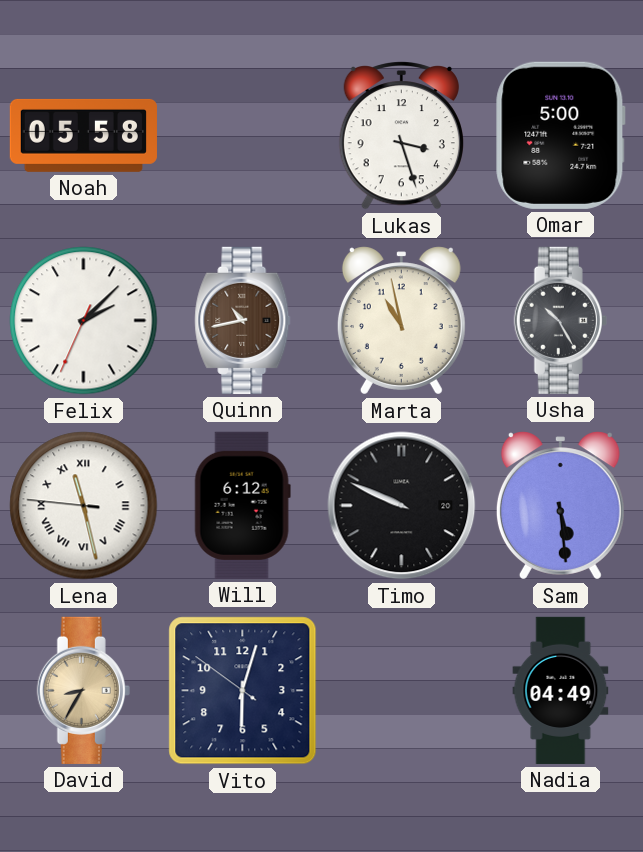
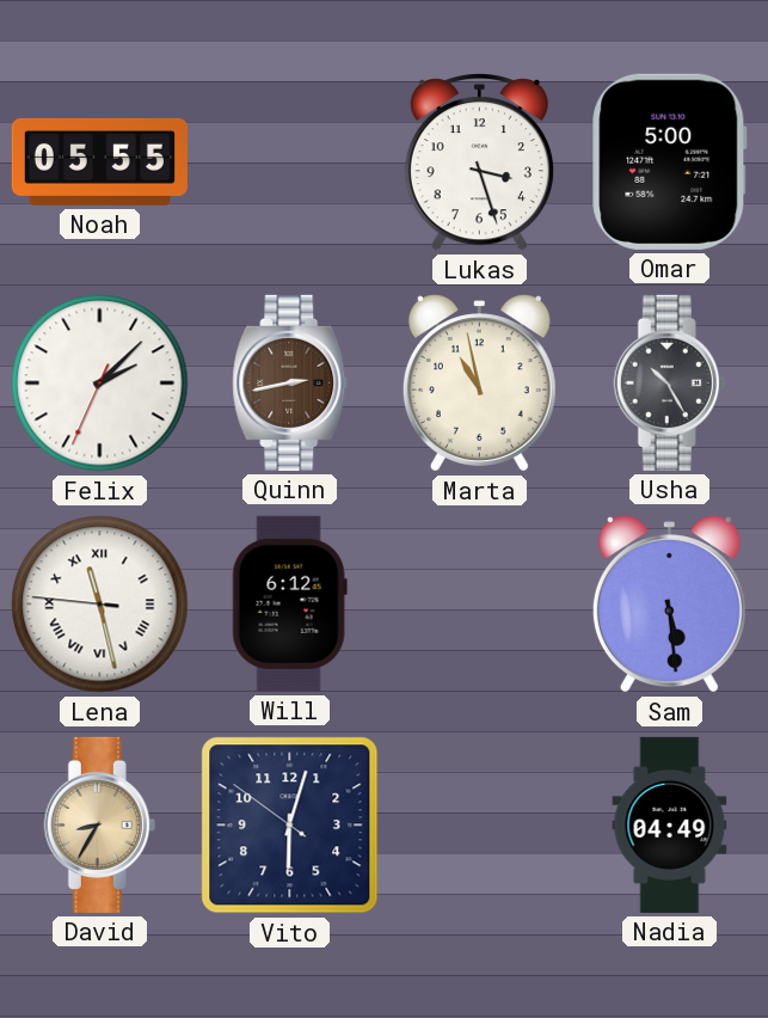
Noah: 05:58 -> 05:55
Quinn: 10:43 -> 2:43
Timo: 9:49 -> none
